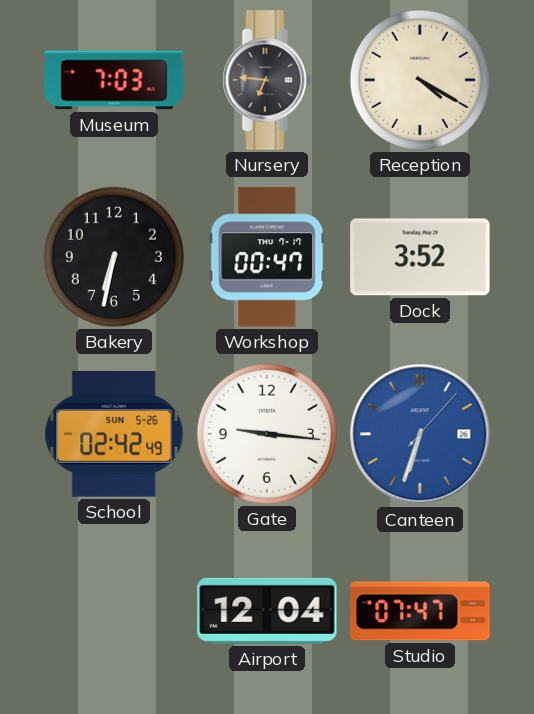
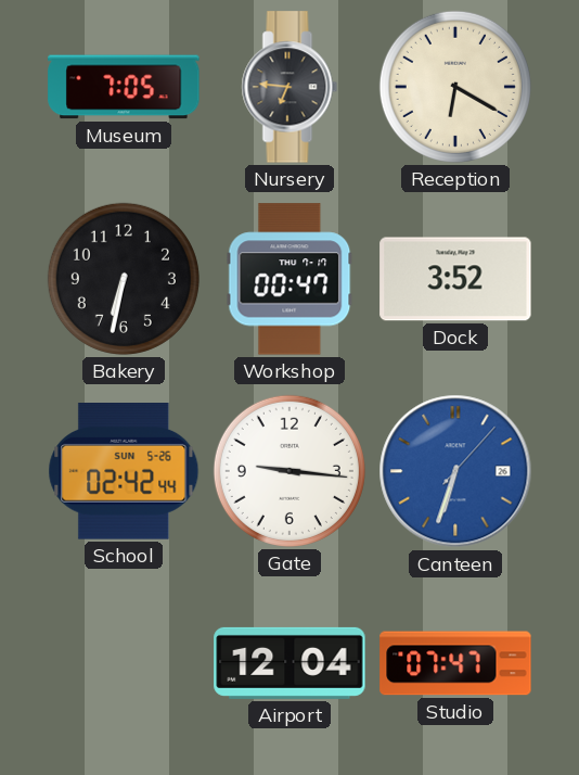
Museum: 7:03 -> 7:05
Reception: 4:20 -> 6:20
School: 02:42:49 -> 02:42:44
